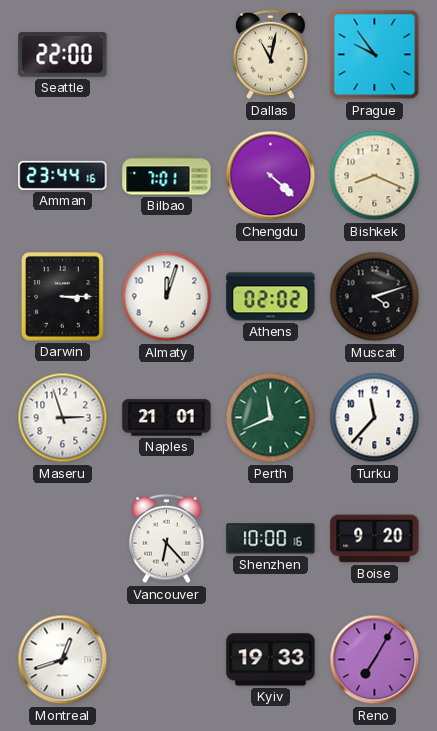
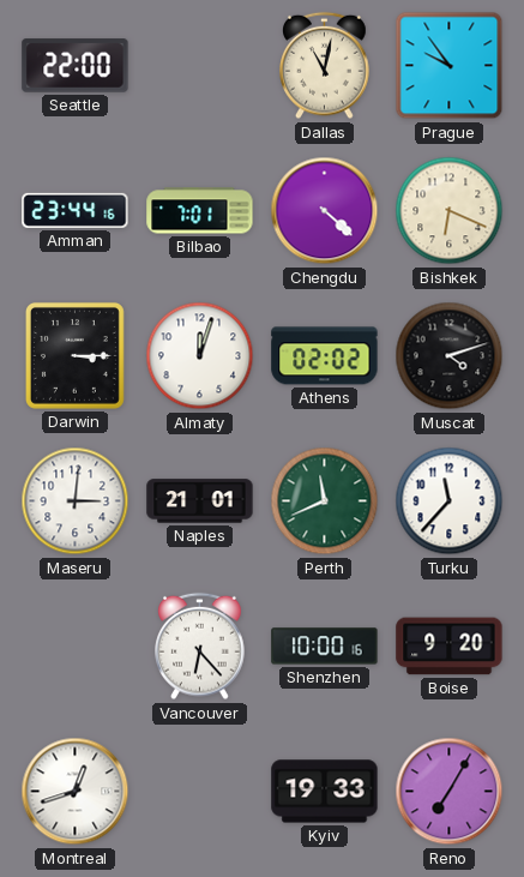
Bishkek: 8:19 -> 6:19
Maseru: 2:57 -> 3:01
